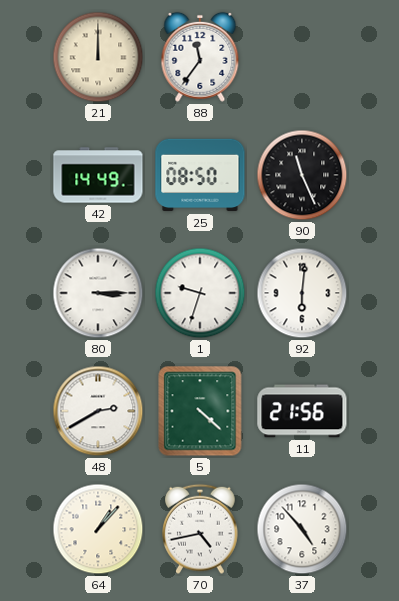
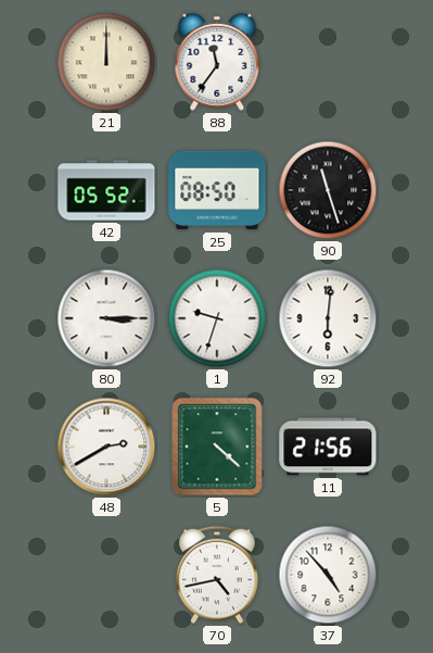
42: 14:49 -> 05:52
90: 11:26 -> 11:27
64: 1:07 -> none
